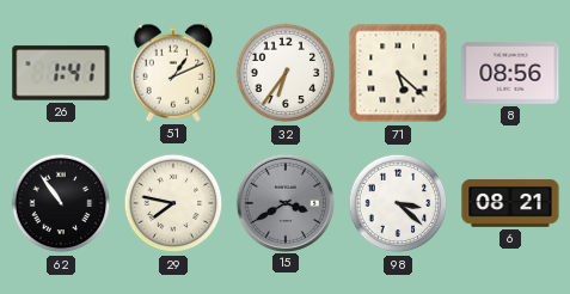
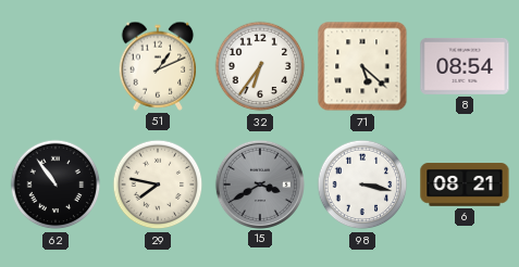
26: 1:41 -> none
8: 08:56 -> 08:54
98: 3:22 -> 3:17
